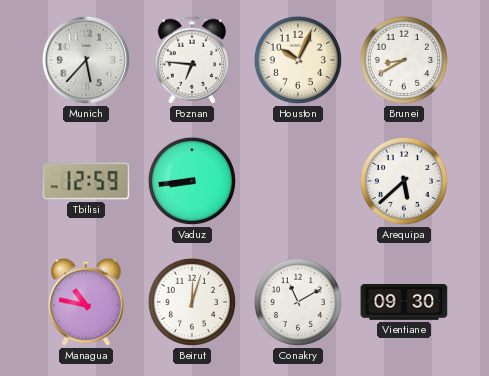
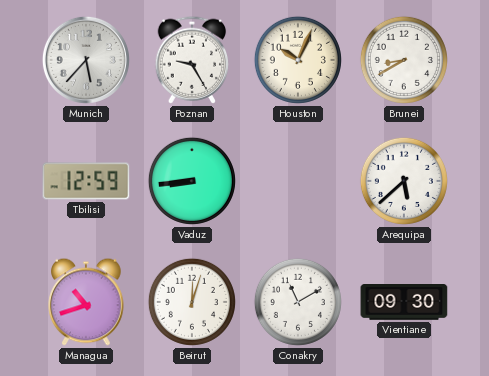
Poznan: 6:46 -> 9:25
Managua: 10:47 -> 10:42
